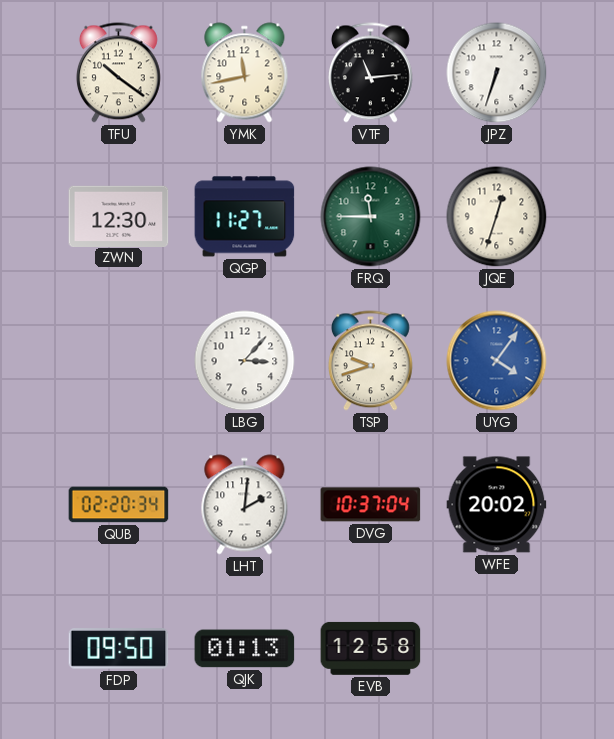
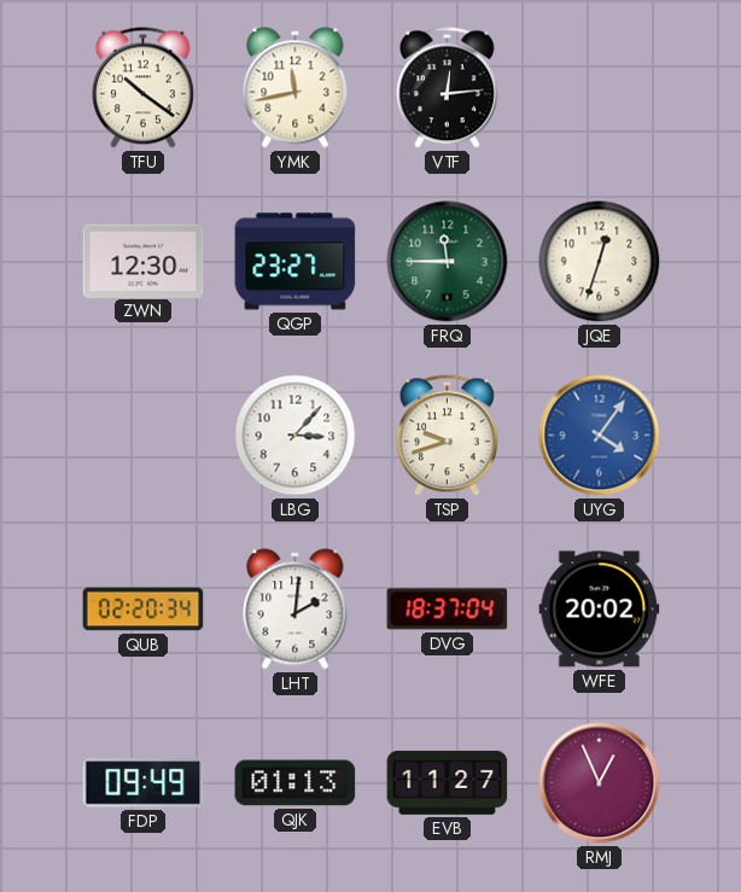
VTF: 11:14 -> 12:14
JPZ: 6:33 -> none
QGP: 11:27 -> 23:27
DVG: 10:37 -> 18:37
FDP: 09:50 -> 09:49
EVB: 12:58 -> 11:27
RMJ: none -> 12:56
